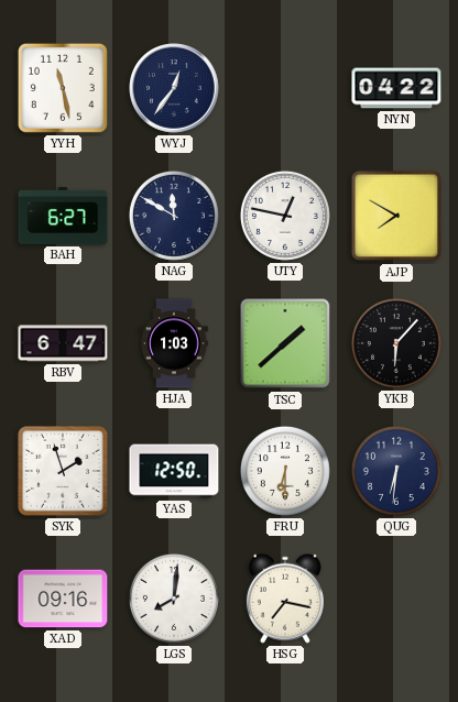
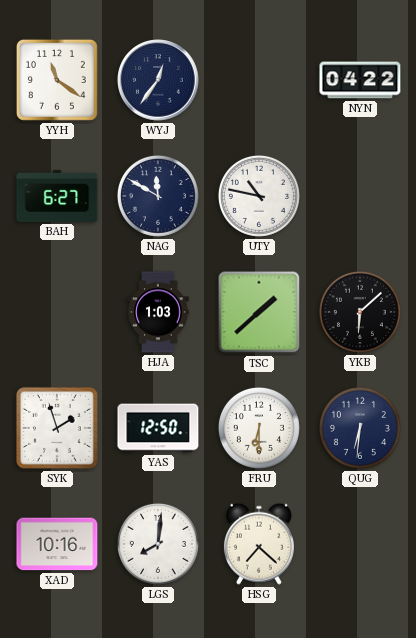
YYH: 11:28 -> 11:21
UTY: 12:47 -> 10:47
AJP: 7:50 -> none
RBV: 6:47 -> none
YKB: 6:07 -> 6:08
XAD: 09:16 -> 10:16
HSG: 7:17 -> 7:22
